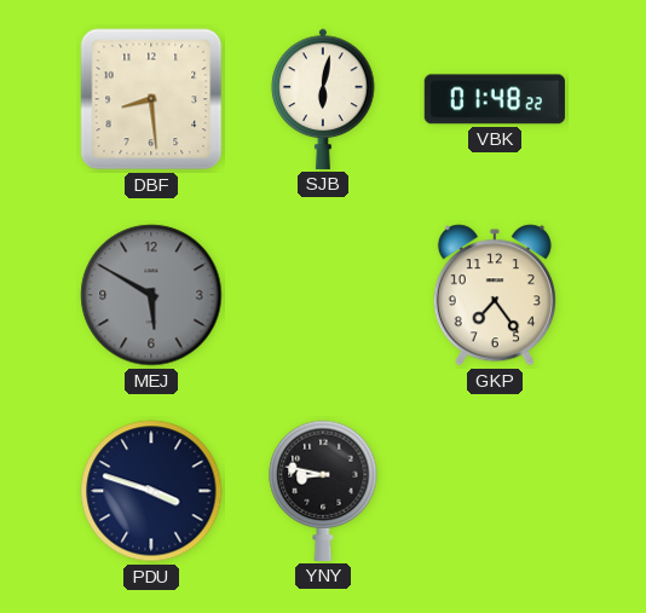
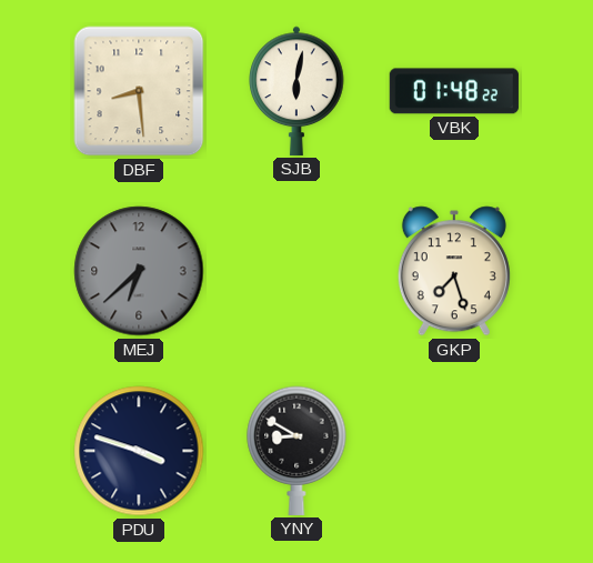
MEJ: 5:50 -> 6:38
GKP: 7:24 -> 7:27
YNY: 8:47 -> 8:50
